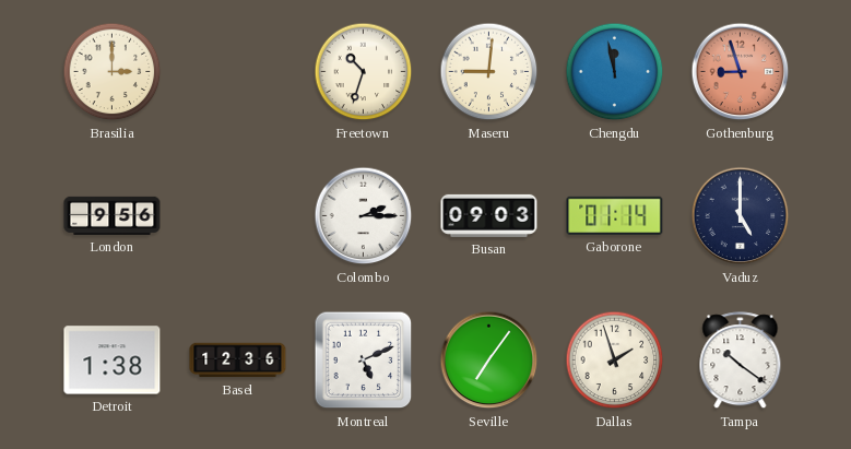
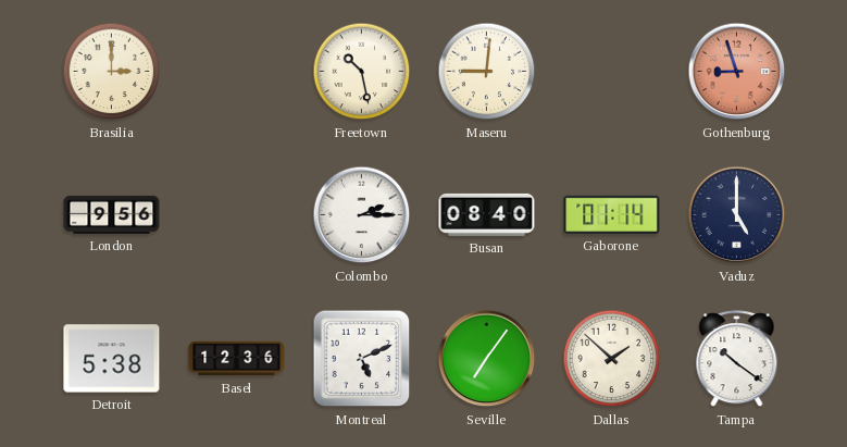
Freetown: 10:33 -> 10:28
Chengdu: 11:58 -> none
Busan: 09:03 -> 08:40
Detroit: 1:38 -> 5:38
Dallas: 1:57 -> 1:52
